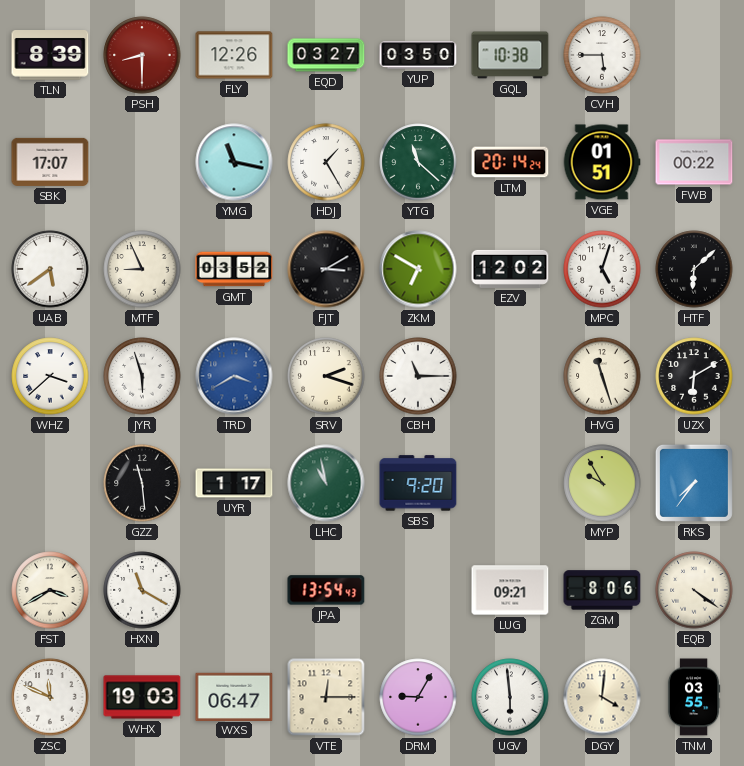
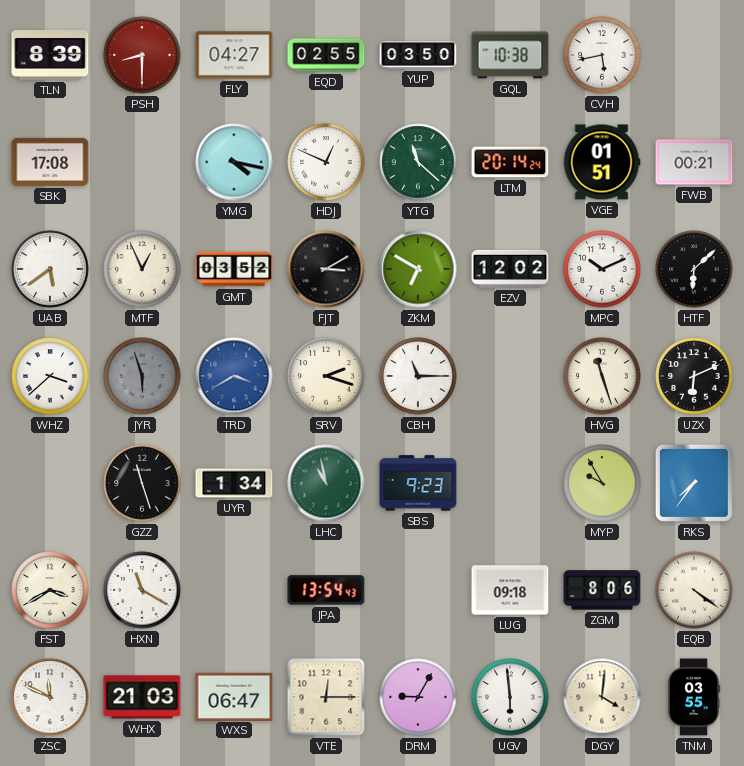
FLY: 12:26 -> 04:27
EQD: 03:27 -> 02:55
CVH: 5:45 -> 5:43
SBK: 17:07 -> 17:08
YMG: 11:17 -> 4:17
HDJ: 1:25 -> 12:49
FWB: 00:22 -> 00:21
MTF: 8:56 -> 12:56
MPC: 5:03 -> 10:11
JYR dial: white -> grey
UZX: 6:10 -> 6:11
GZZ: 11:29 -> 11:27
UYR: 1:17 -> 1:34
SBS: 9:20 -> 9:23
LUG: 09:21 -> 09:18
WHX: 19:03 -> 21:03
